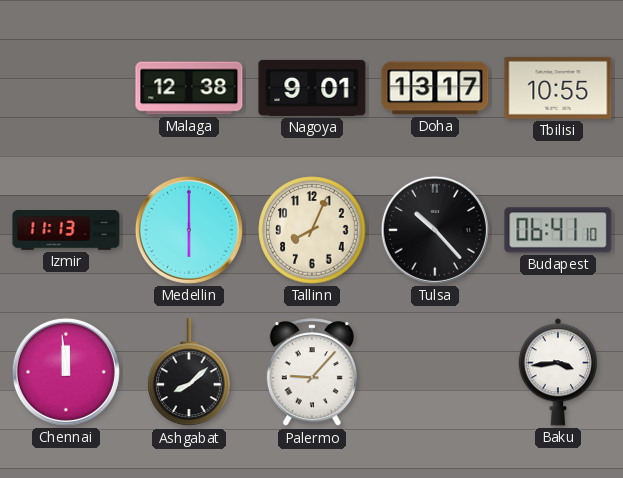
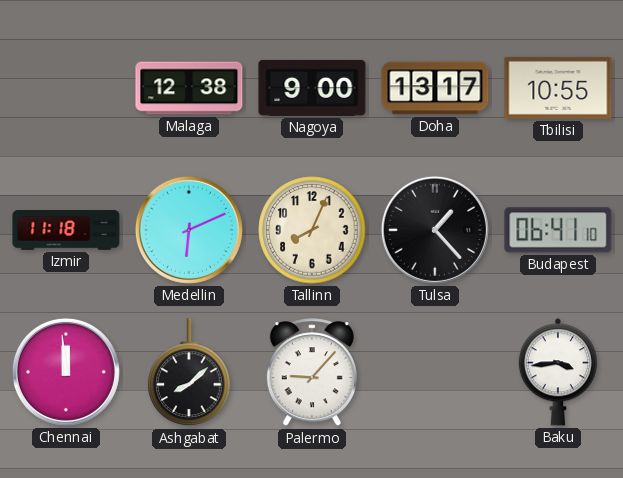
Nagoya: 9:01 -> 9:00
Izmir: 11:13 -> 11:18
Medellin: 6:00 -> 6:11
Tulsa: 10:23 -> 1:23
